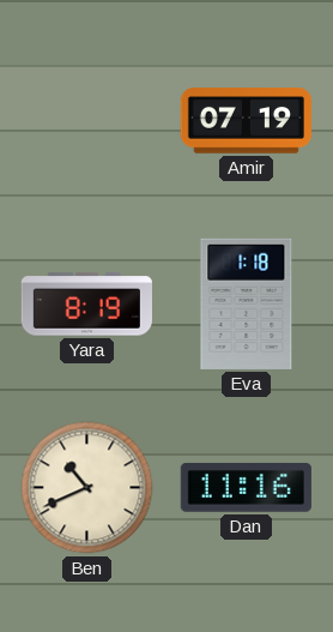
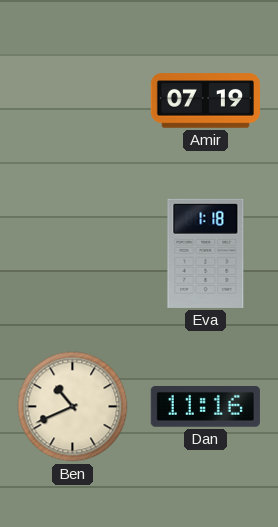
Yara: 8:19 -> none
